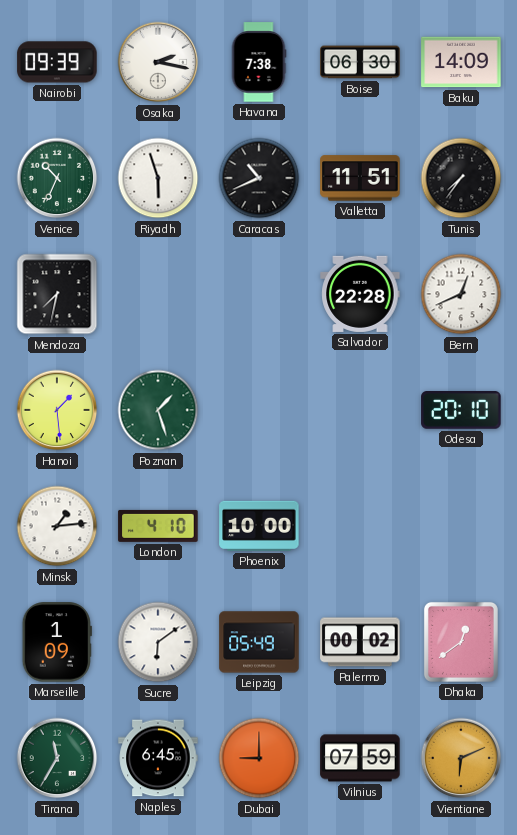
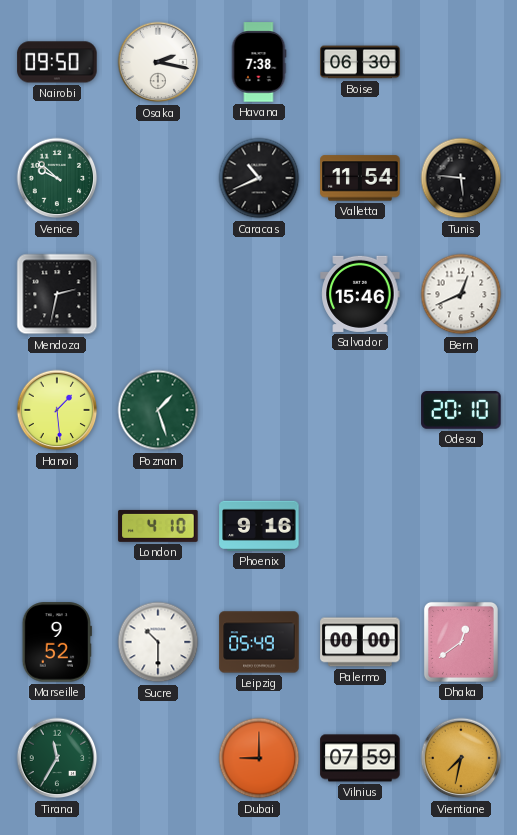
Nairobi: 09:39 -> 09:50
Baku: 14:09 -> none
Venice: 10:34 -> 9:52
Riyadh: 5:57 -> none
Valletta: 11:51 -> 11:54
Tunis: 7:36 -> 5:46
Mendoza: 7:32 -> 2:32
Salvador: 22:28 -> 15:46
Minsk: 1:14 -> none
Phoenix: 10:00 -> 9:16
Marseille: 1:09 -> 9:52
Sucre: 6:09 -> 10:30
Palermo: 00:02 -> 00:00
Naples: 6:45 -> none
Vientiane: 6:11 -> 7:32
